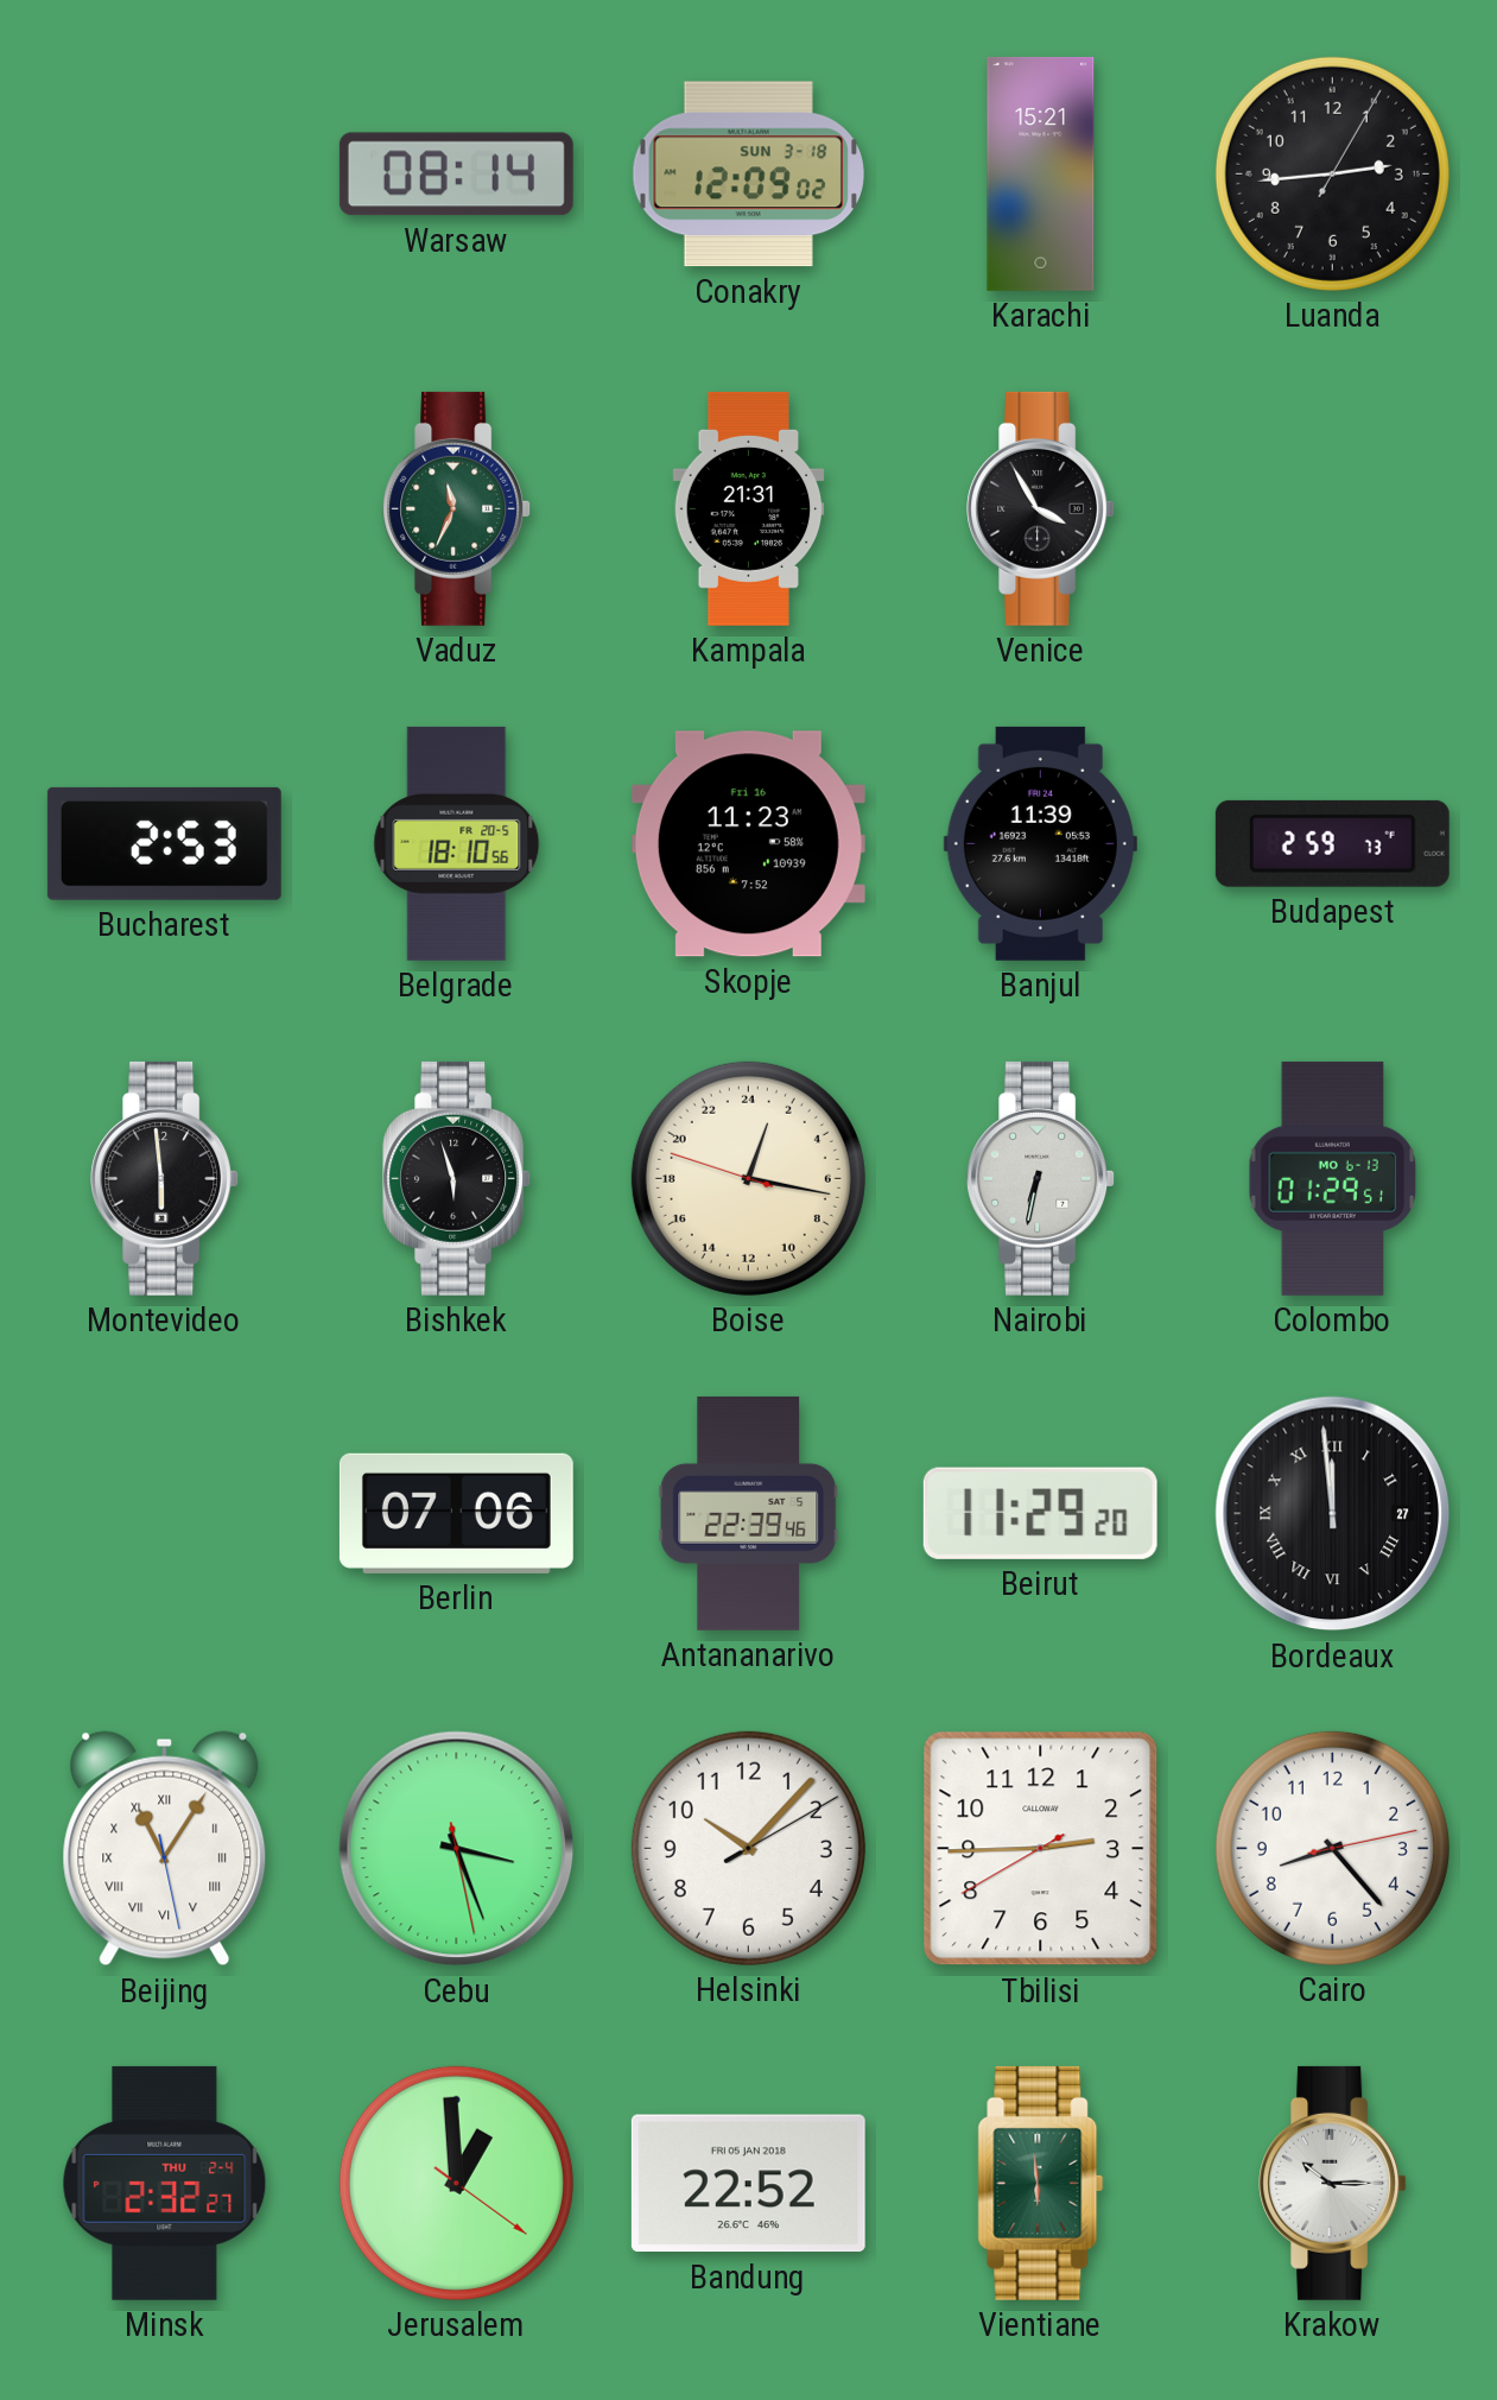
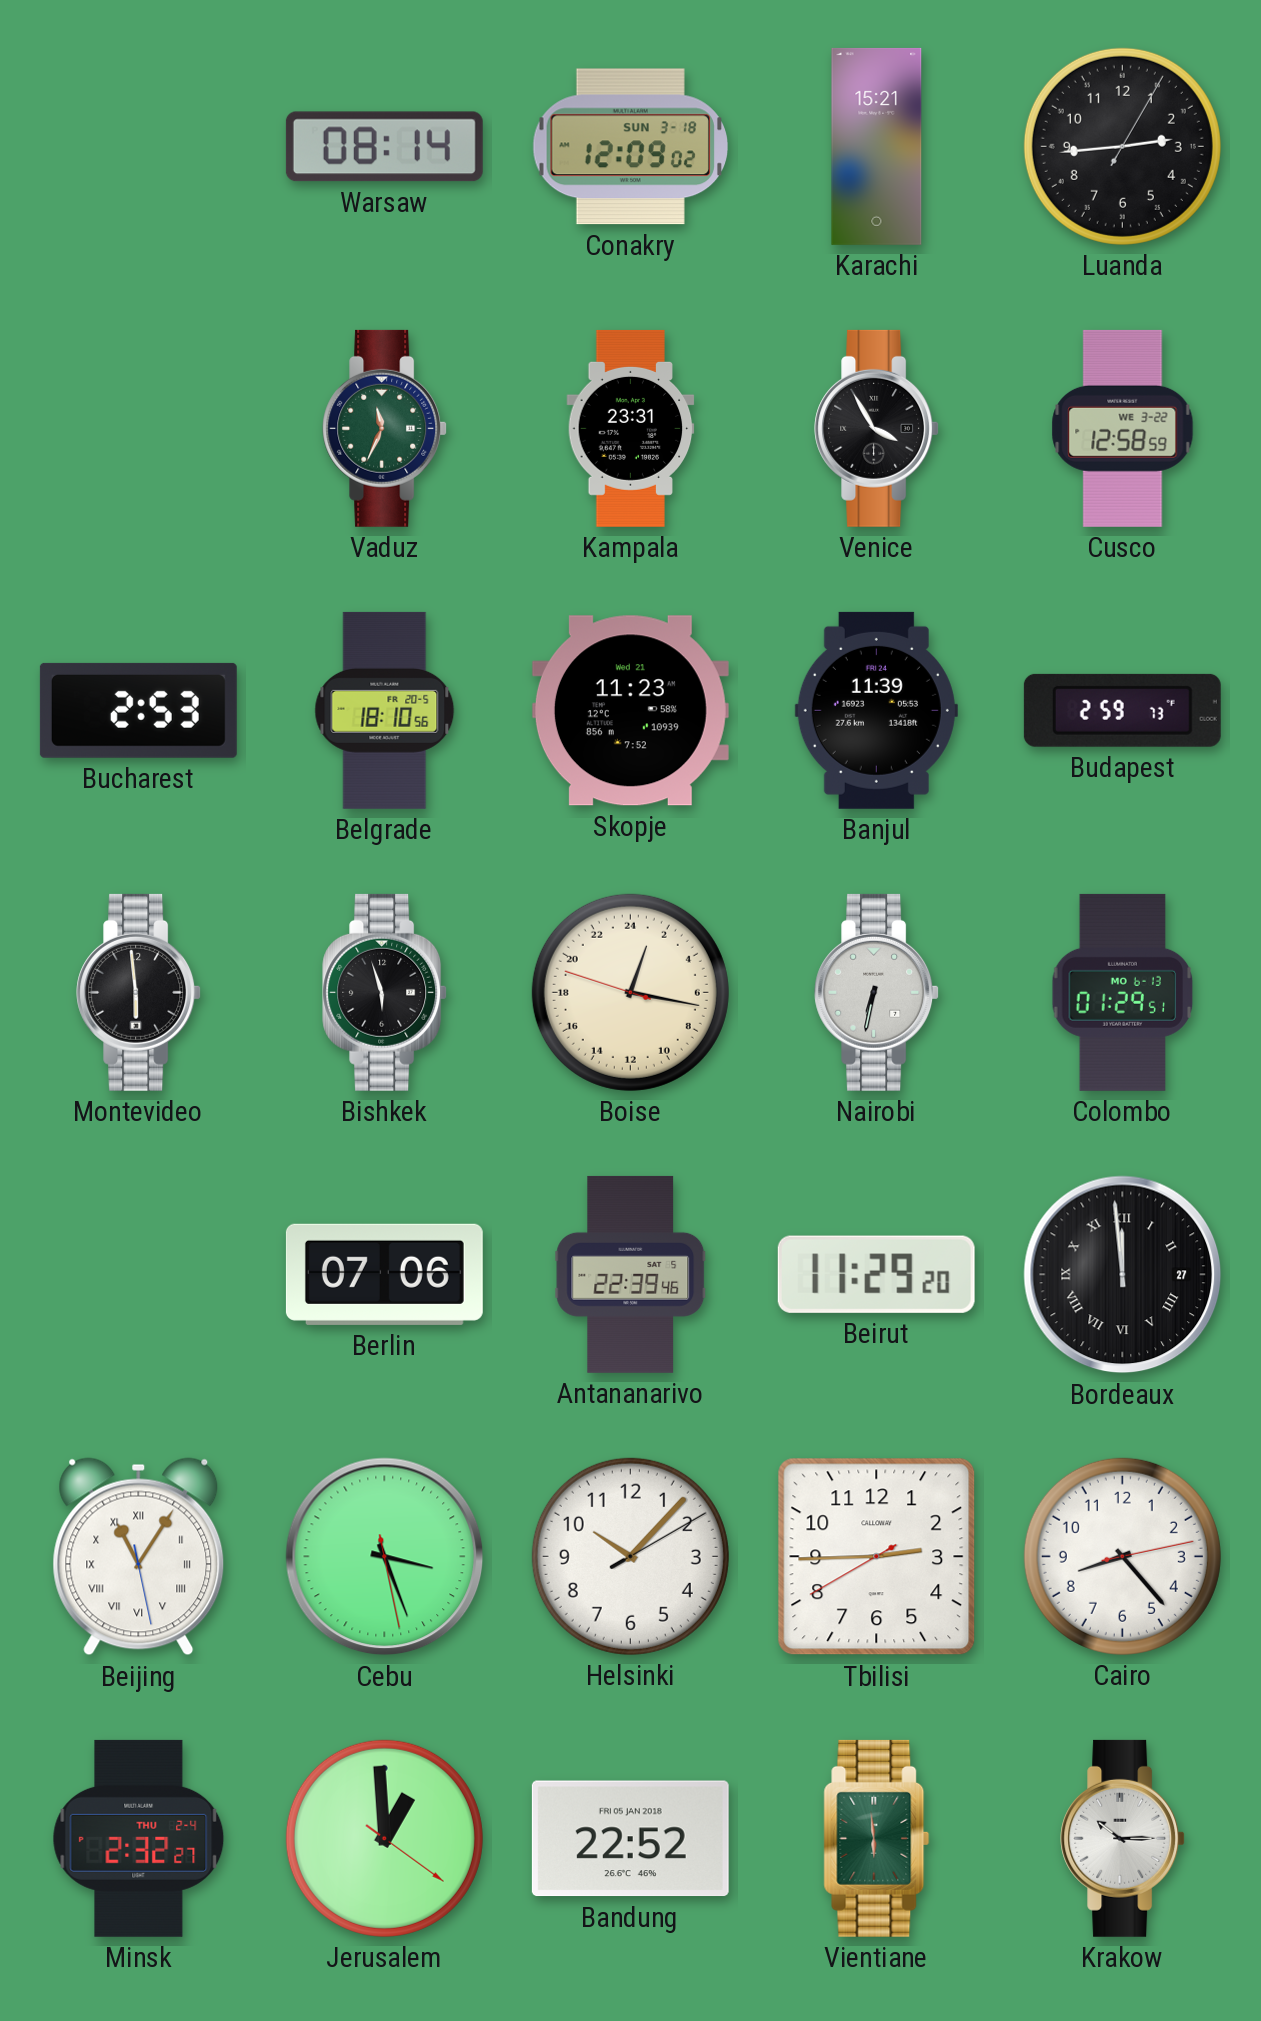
Kampala: 21:31 -> 23:31
Cusco: none -> 12:58
Skopje date: Fri 16 -> Wed 21
